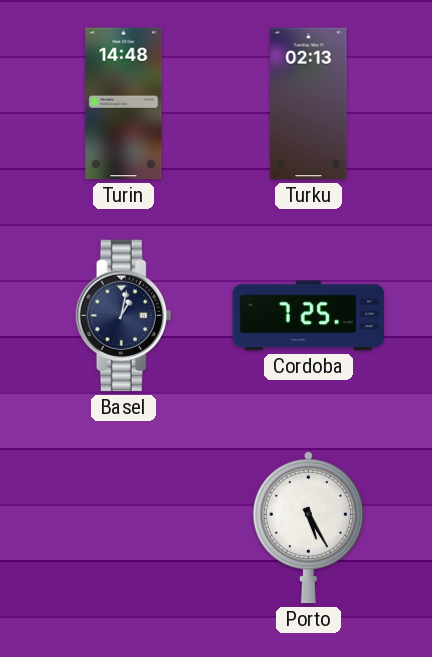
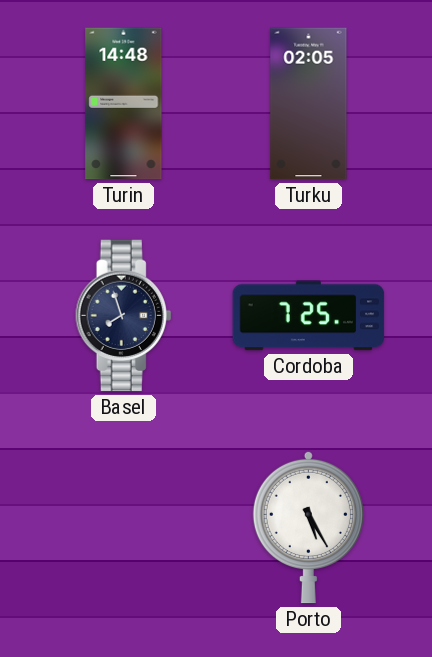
Turku: 02:13 -> 02:05
Basel: 1:02 -> 7:57
